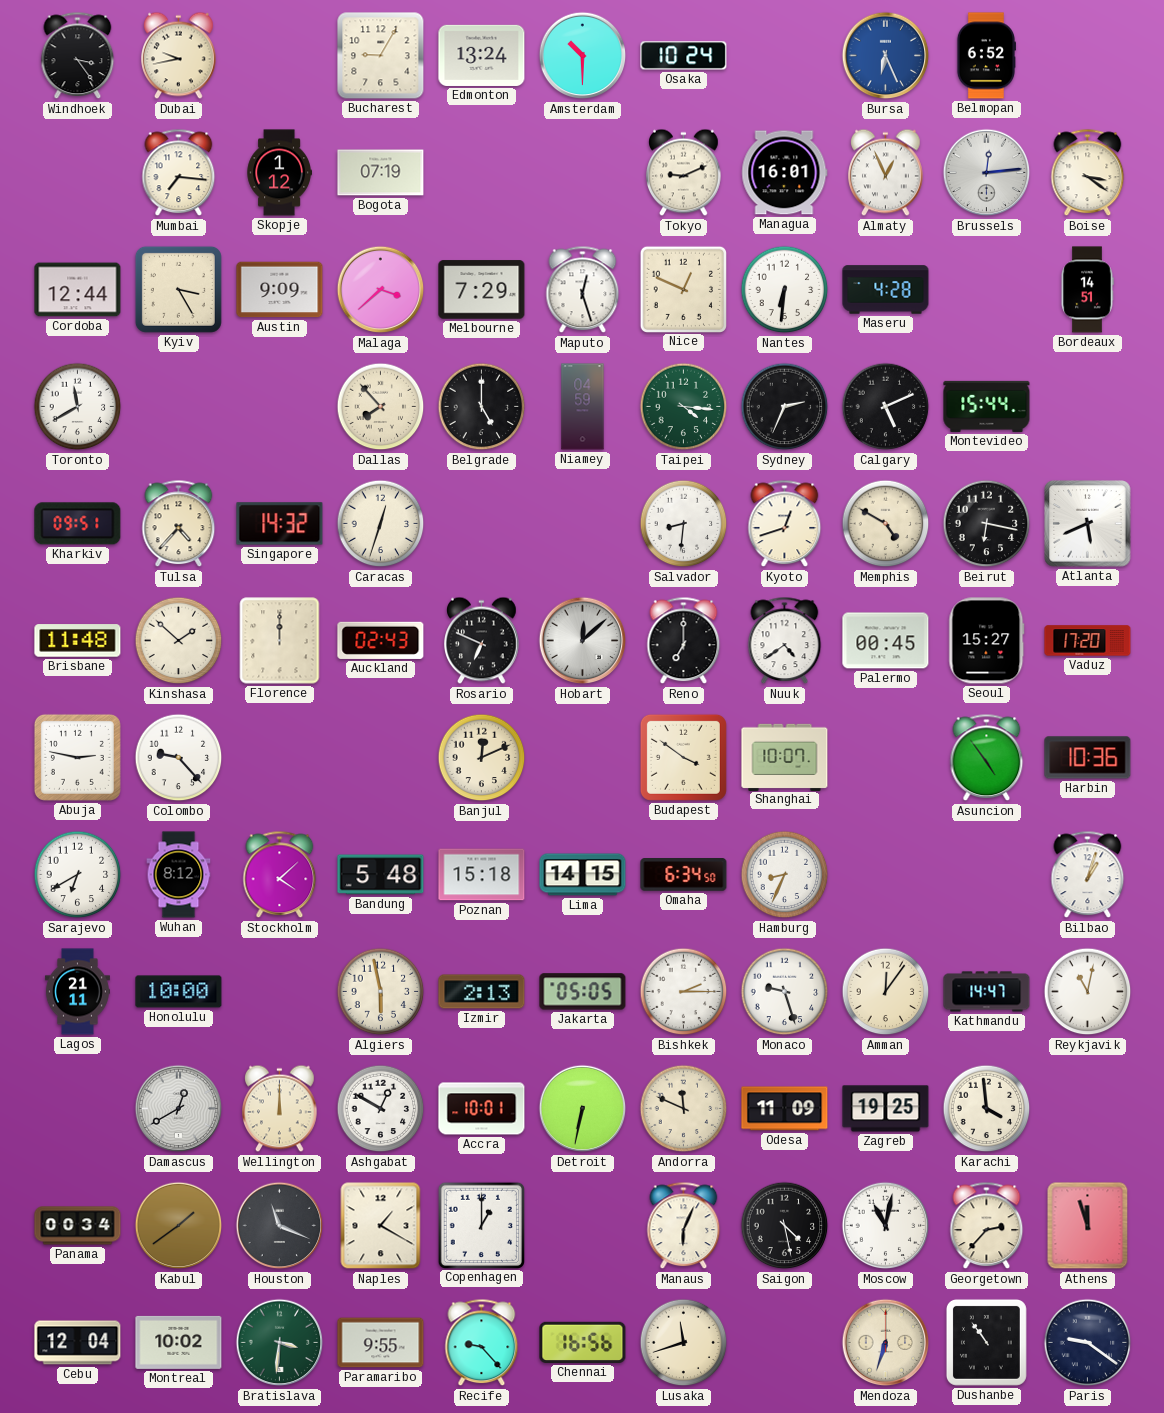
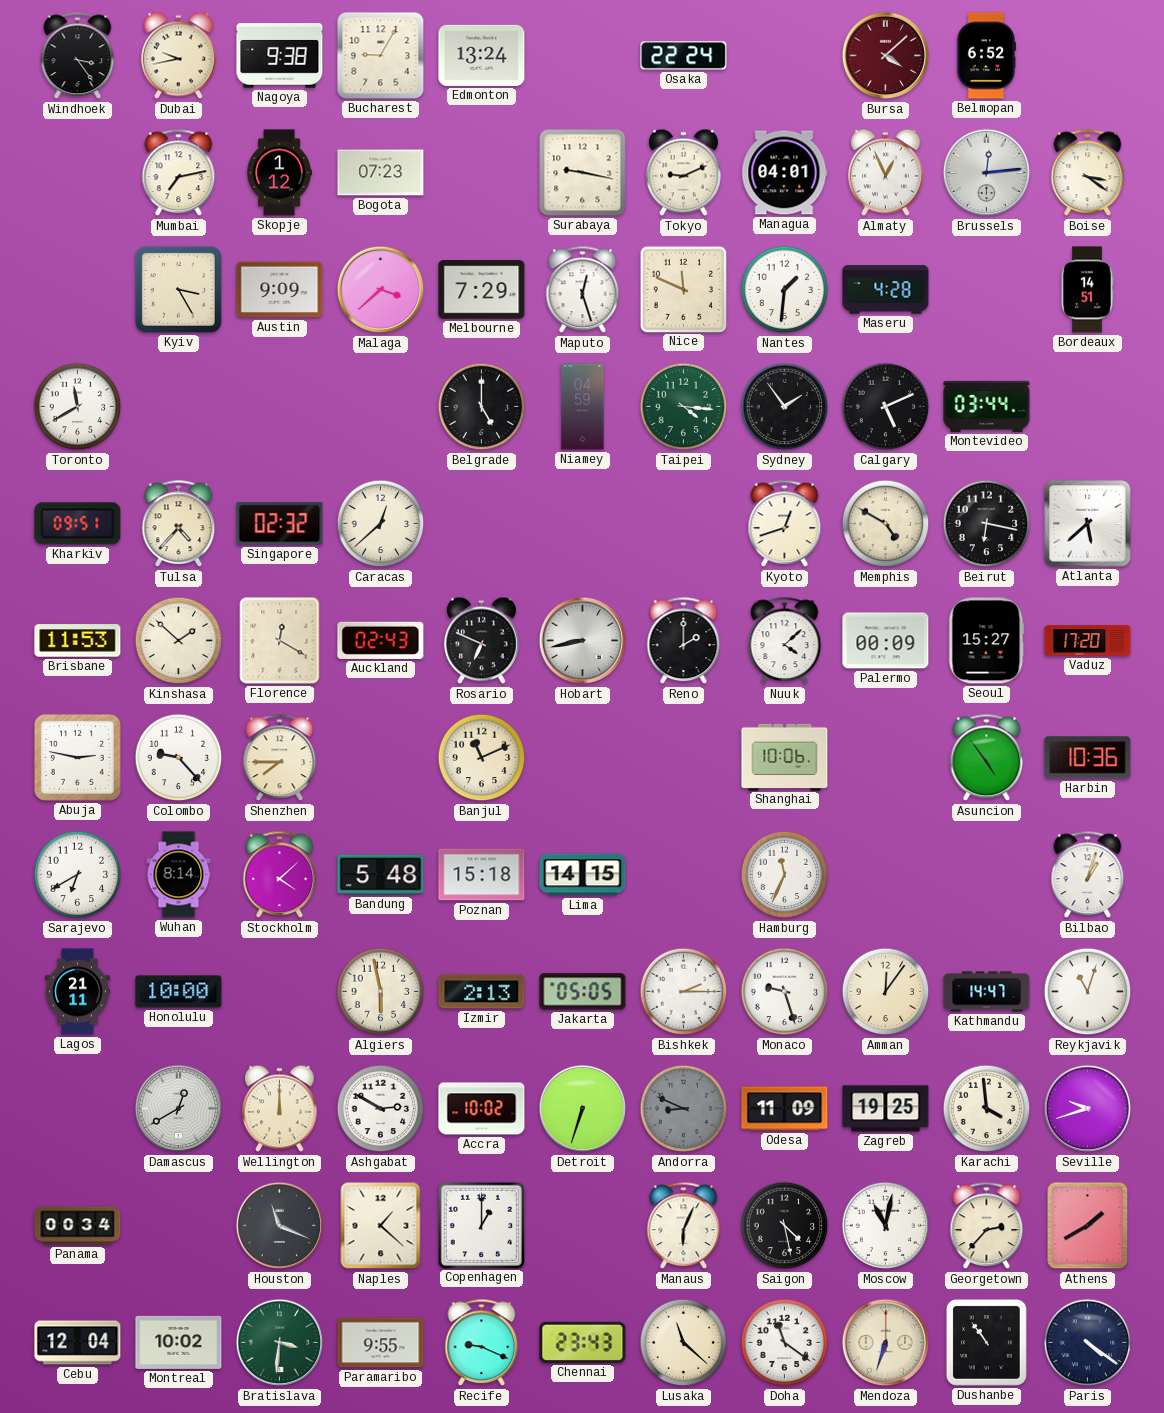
Nagoya: none -> 9:38
Amsterdam: 10:30 -> none
Osaka: 10:24 -> 22:24
Bursa: 6:26 -> 4:08
Bursa dial: blue -> burgundy
Mumbai: 7:16 -> 7:13
Bogota: 07:19 -> 07:23
Surabaya: none -> 9:17
Managua: 16:01 -> 04:01
Cordoba: 12:44 -> none
Nice: 12:49 -> 11:49
Nantes: 6:31 -> 1:31
Dallas: 7:53 -> none
Sydney: 2:34 -> 1:54
Montevideo: 15:44 -> 03:44
Singapore: 14:32 -> 02:32
Caracas: 12:33 -> 12:38
Salvador: 8:31 -> none
Atlanta: 5:41 -> 5:38
Brisbane: 11:48 -> 11:53
Florence: 12:00 -> 12:20
Hobart: 12:08 -> 8:43
Reno: 7:00 -> 2:00
Nuuk: 4:39 -> 4:08
Palermo: 00:45 -> 00:09
Shenzhen: none -> 7:45
Banjul: 12:11 -> 11:11
Budapest: 3:51 -> none
Shanghai: 10:07 -> 10:06
Wuhan: 8:12 -> 8:14
Omaha: 6:34 -> none
Hamburg: 8:34 -> 11:34
Reykjavik: 11:02 -> 11:03
Ashgabat: 12:50 -> 2:50
Accra: 10:01 -> 10:02
Detroit: 6:32 -> 6:33
Andorra: 11:49 -> 8:49
Andorra dial: cream -> grey
Seville: none -> 9:42
Kabul: 1:39 -> none
Naples: 1:20 -> 1:22
Athens: 11:57 -> 1:40
Recife: 9:23 -> 9:19
Chennai: 16:56 -> 23:43
Lusaka: 11:42 -> 11:22
Doha: none -> 11:21
Paris: 9:21 -> 4:21
